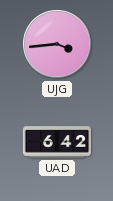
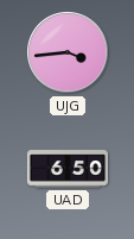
UAD: 6:42 -> 6:50
